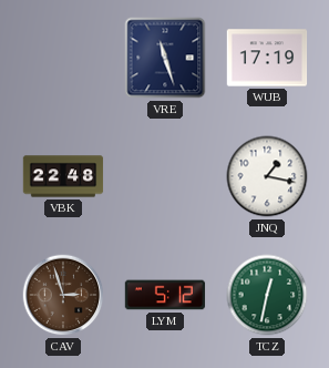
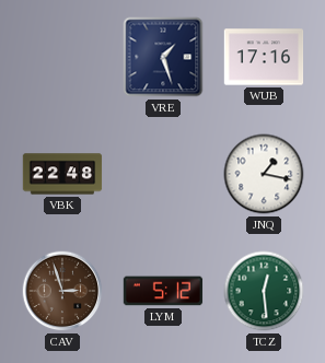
VRE: 11:27 -> 1:27
WUB: 17:19 -> 17:16
TCZ: 12:32 -> 12:29
